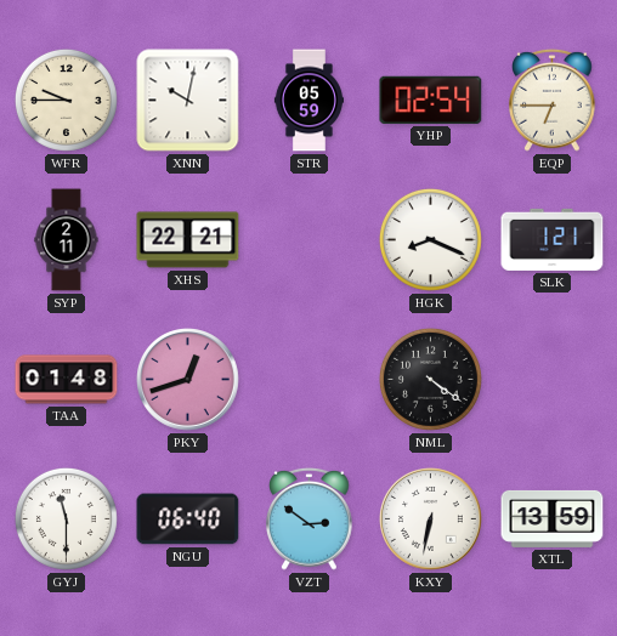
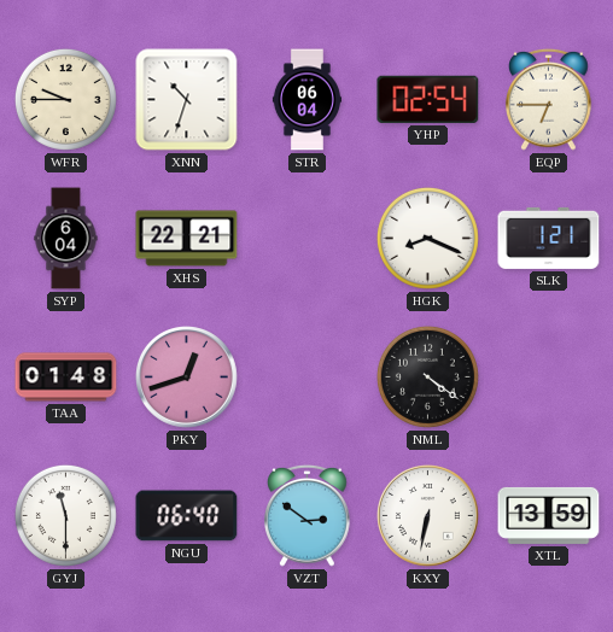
XNN: 10:02 -> 10:33
STR: 05:59 -> 06:04
SYP: 2:11 -> 6:04
